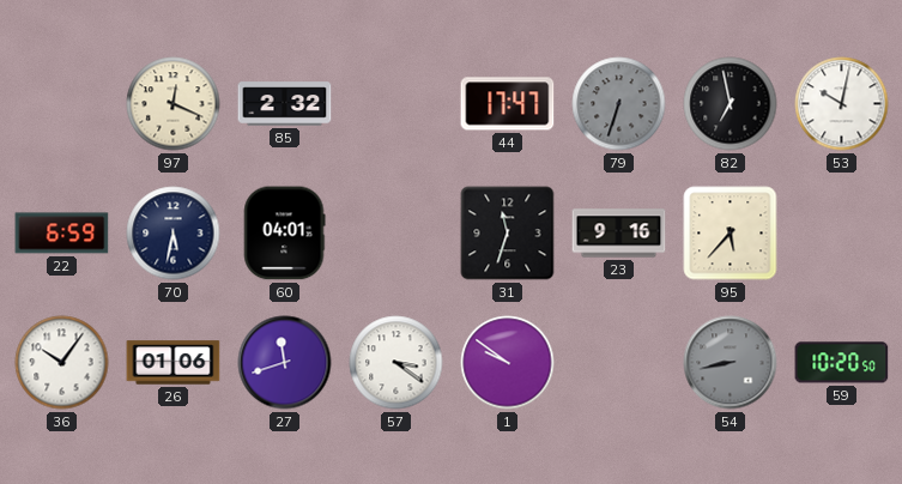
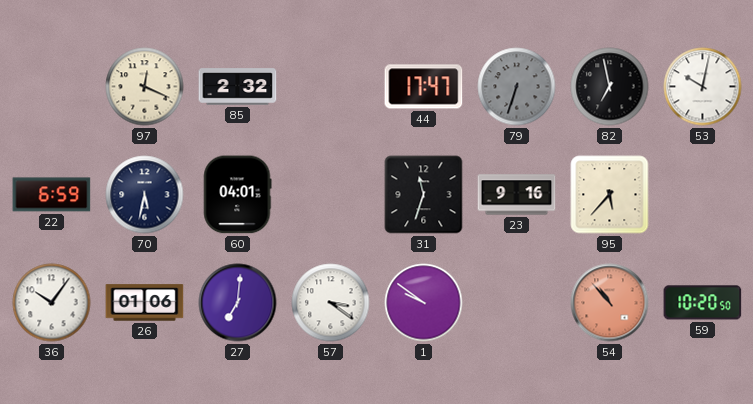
27: 11:42 -> 7:01
54: 8:43 -> 10:53
54 dial: grey -> salmon
